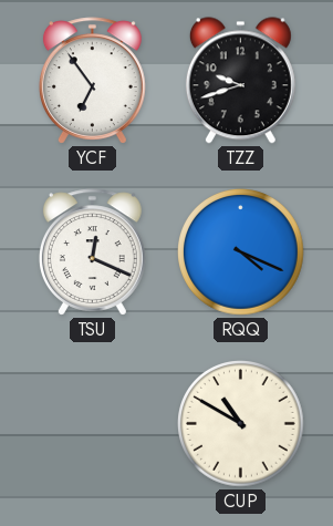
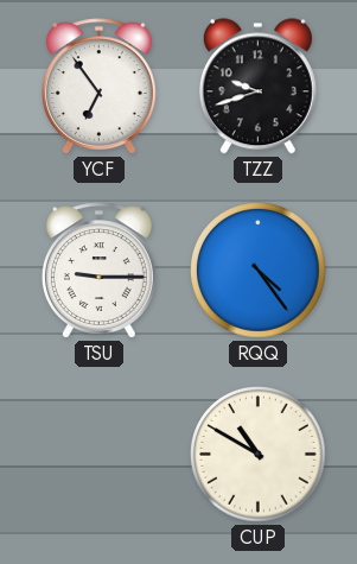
TSU: 12:19 -> 9:15
RQQ: 4:19 -> 4:24
